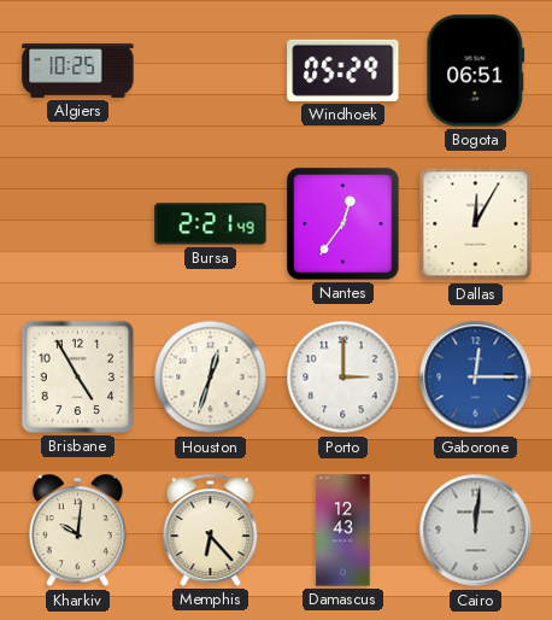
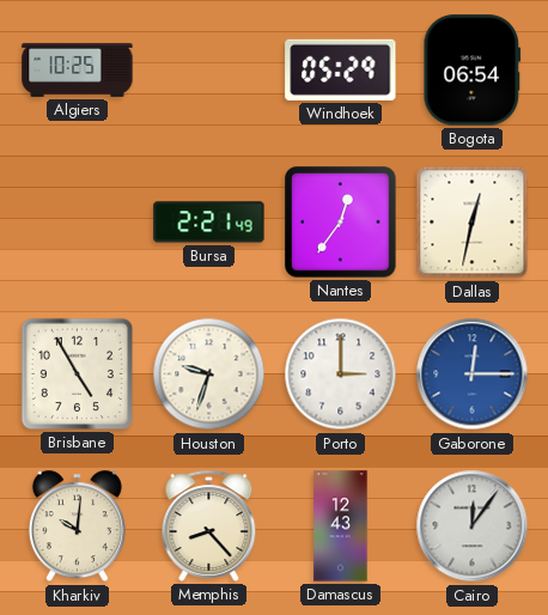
Bogota: 06:51 -> 06:54
Dallas: 12:05 -> 12:32
Houston: 12:33 -> 9:33
Memphis: 6:23 -> 8:23
Cairo: 12:01 -> 12:06
